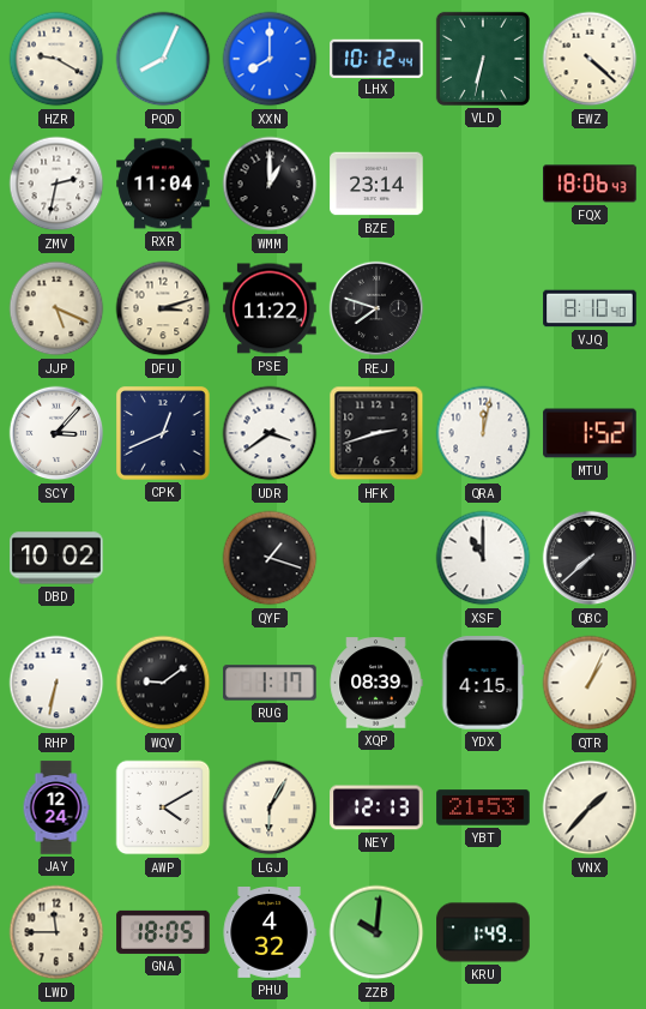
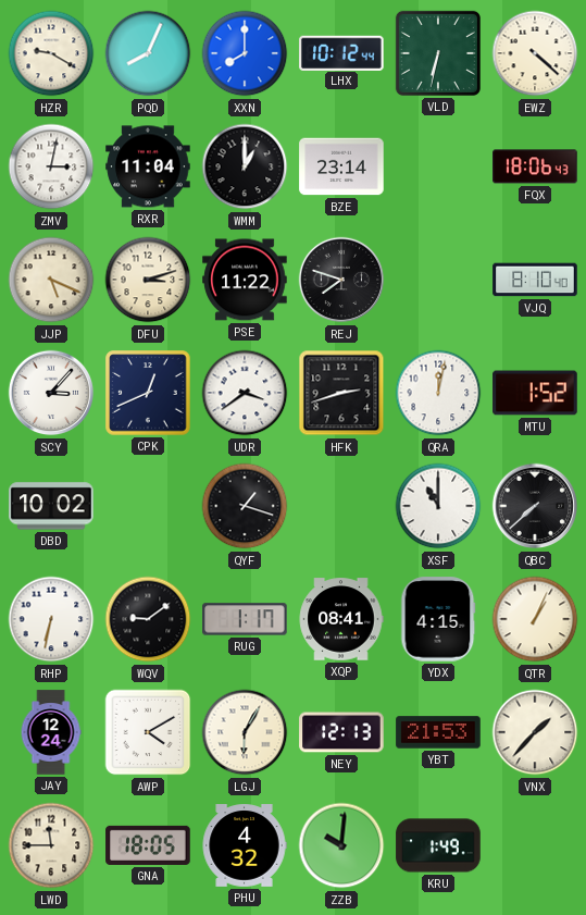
ZMV: 2:32 -> 3:02
XQP: 08:39 -> 08:41
